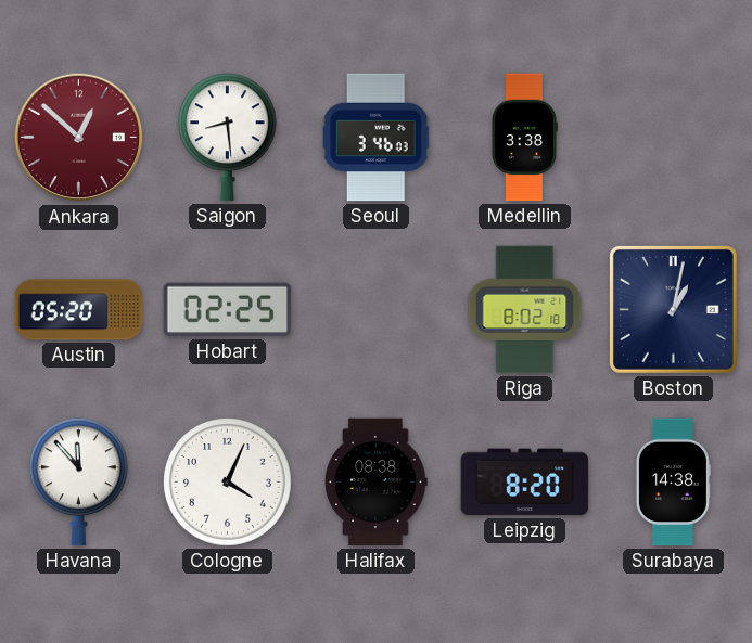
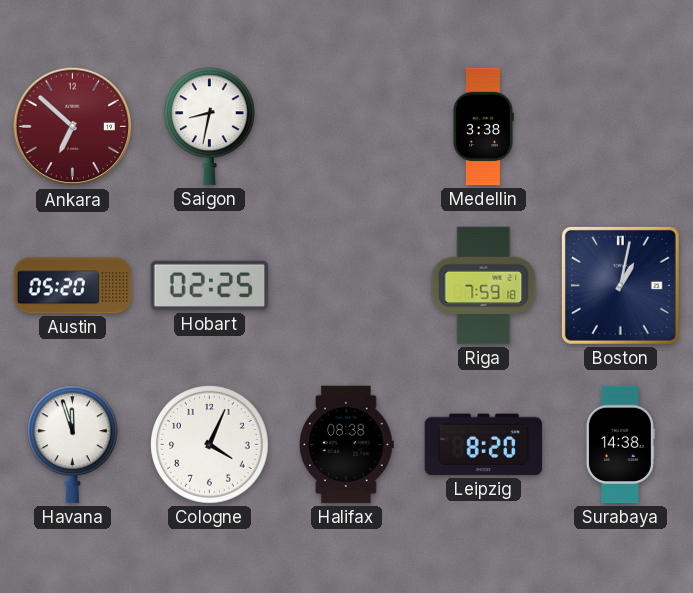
Ankara: 12:52 -> 6:52
Saigon: 8:29 -> 8:32
Seoul: 3:46 -> none
Riga: 8:02 -> 7:59
Havana: 11:53 -> 11:57
